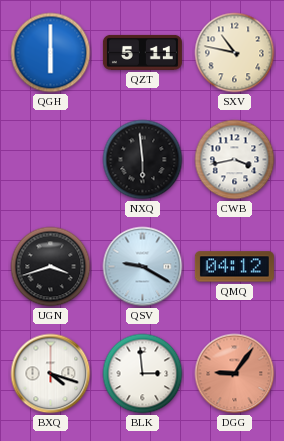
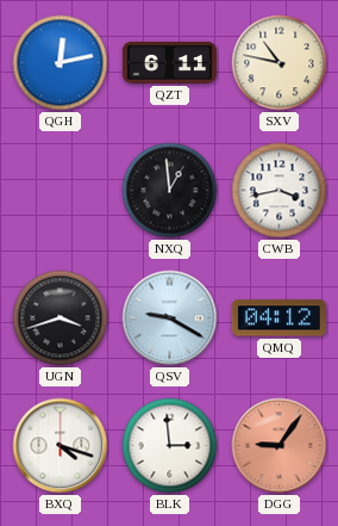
QGH: 6:00 -> 12:13
QZT: 5:11 -> 6:11
NXQ: 5:59 -> 12:59
